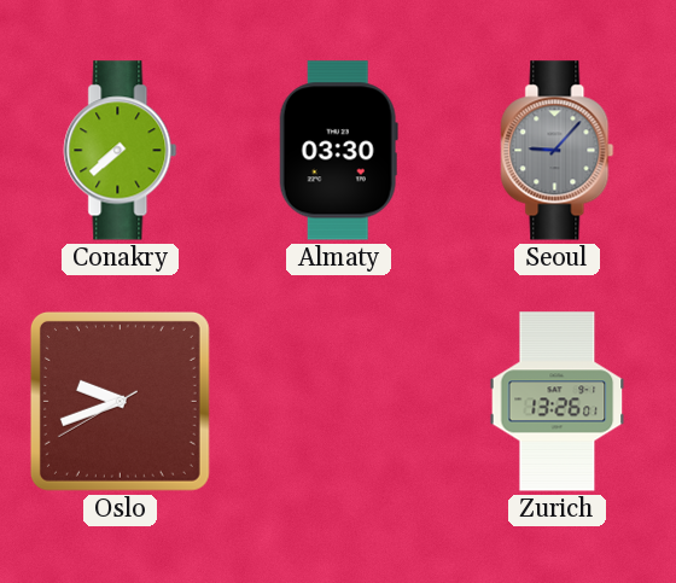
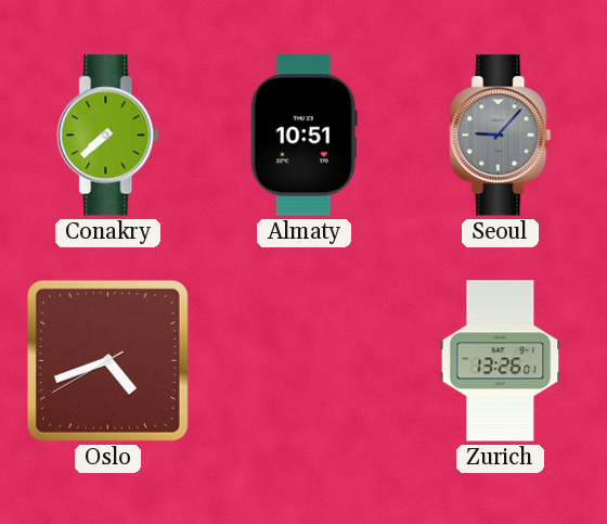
Almaty: 03:30 -> 10:51
Oslo: 9:41 -> 4:41
